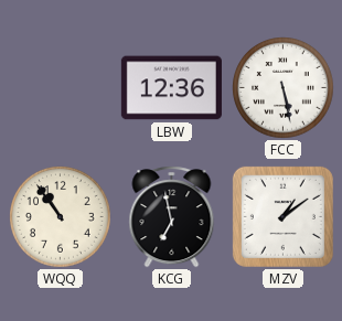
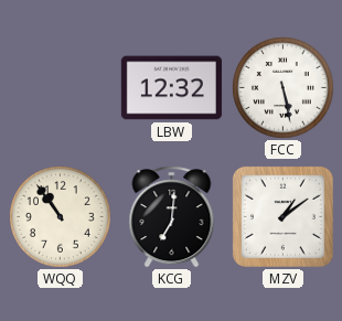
LBW: 12:36 -> 12:32
KCG: 6:58 -> 7:01
